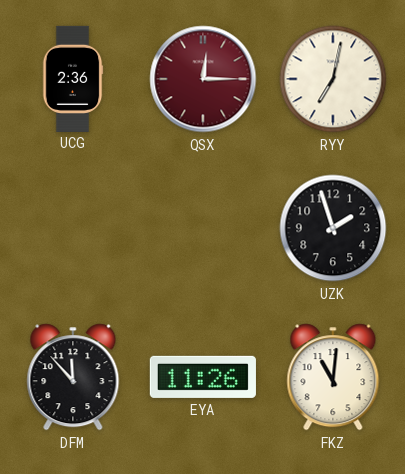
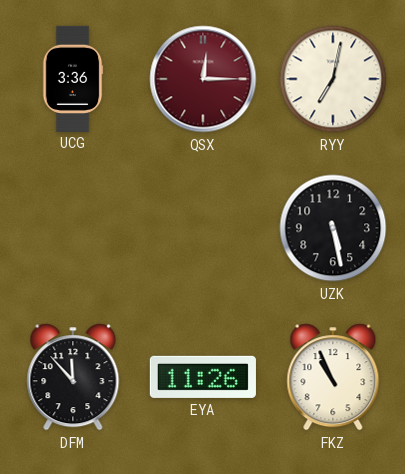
UCG: 2:36 -> 3:36
UZK: 1:57 -> 5:28
FKZ: 11:01 -> 10:56
